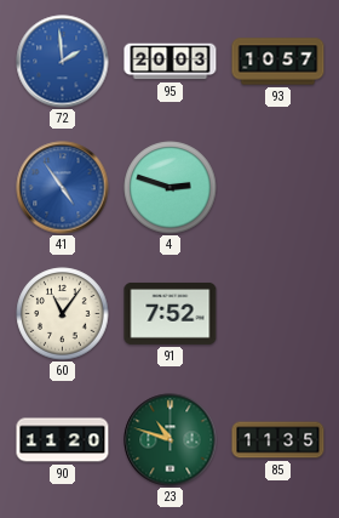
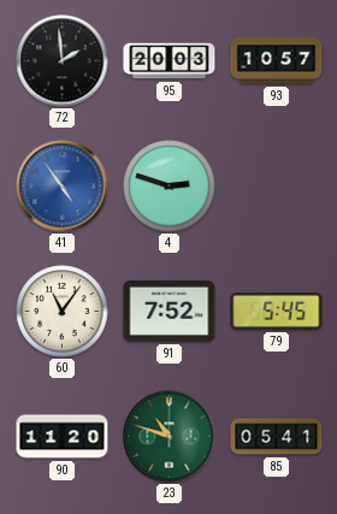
72 dial: blue -> black
79: none -> 5:45
85: 11:35 -> 05:41
